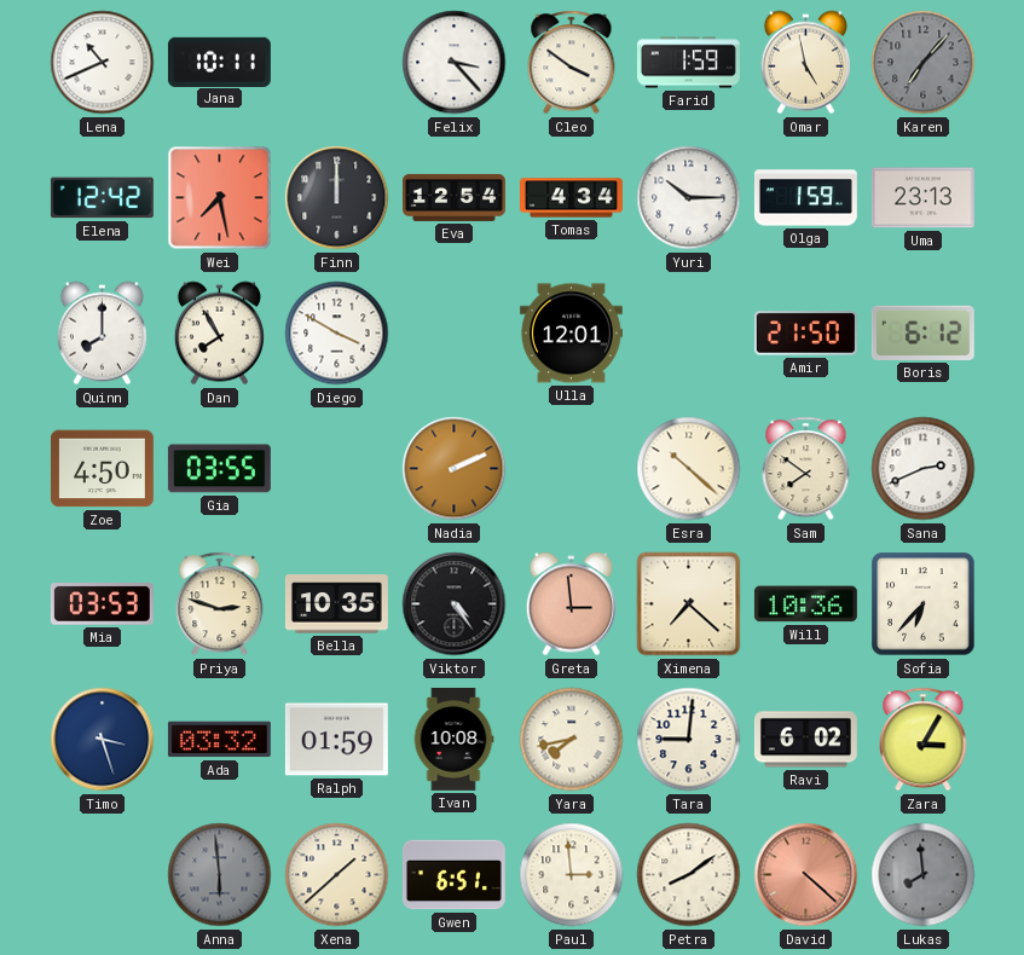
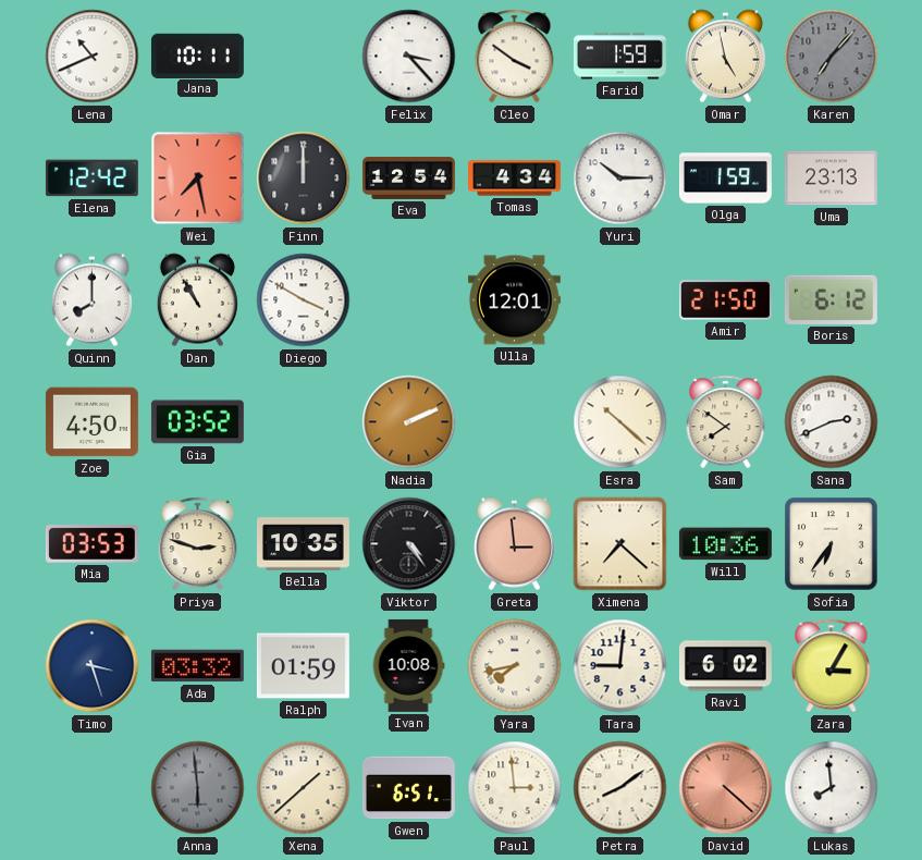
Dan: 7:55 -> 10:55
Gia: 03:55 -> 03:52
Sofia: 6:37 -> 6:36
Lukas dial: grey -> white
